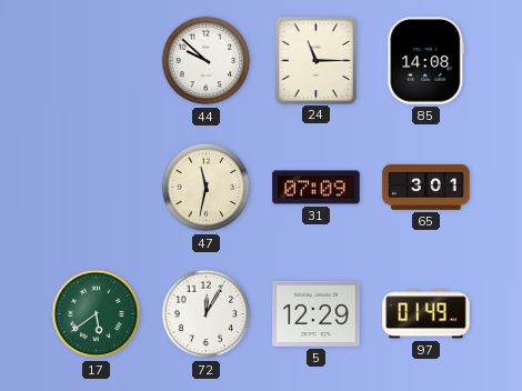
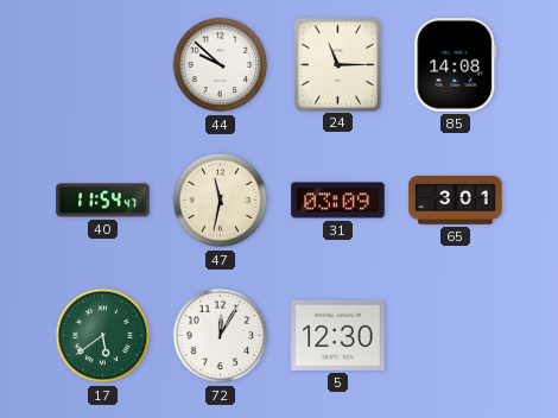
40: none -> 11:54
31: 07:09 -> 03:09
5: 12:29 -> 12:30
97: 01:49 -> none
